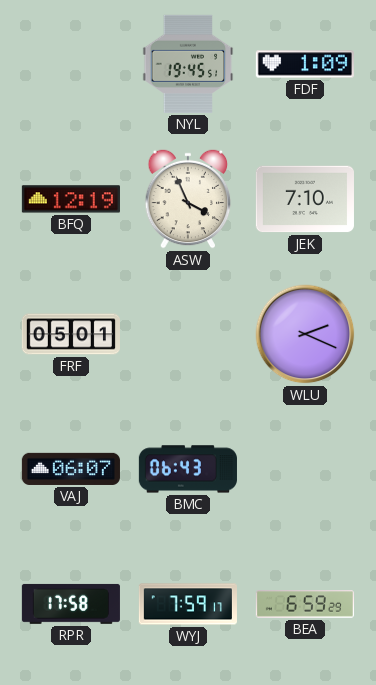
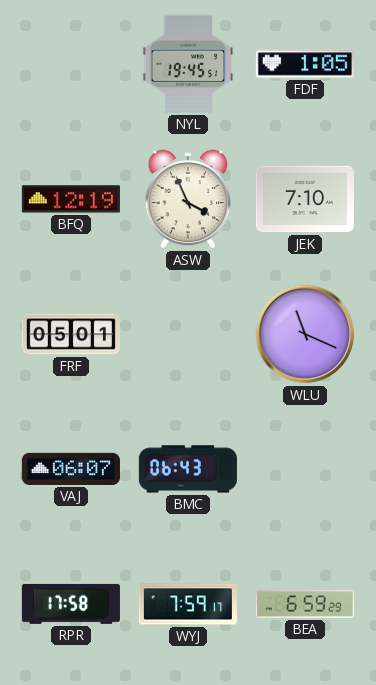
FDF: 1:09 -> 1:05
WLU: 2:19 -> 11:19
